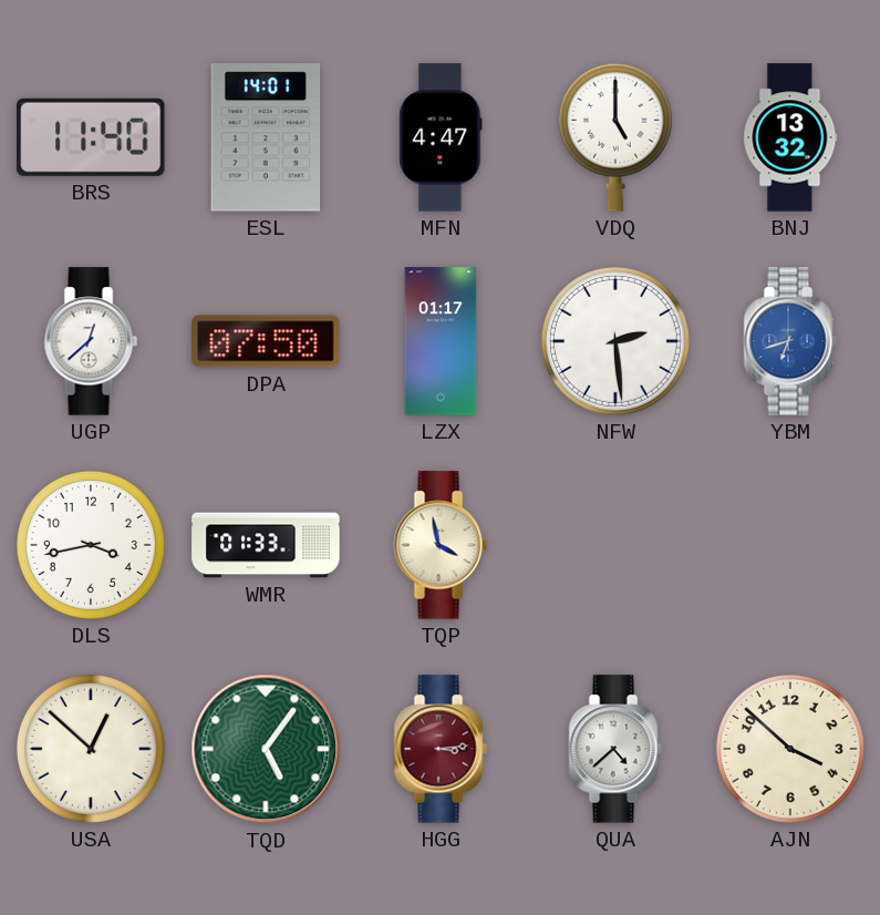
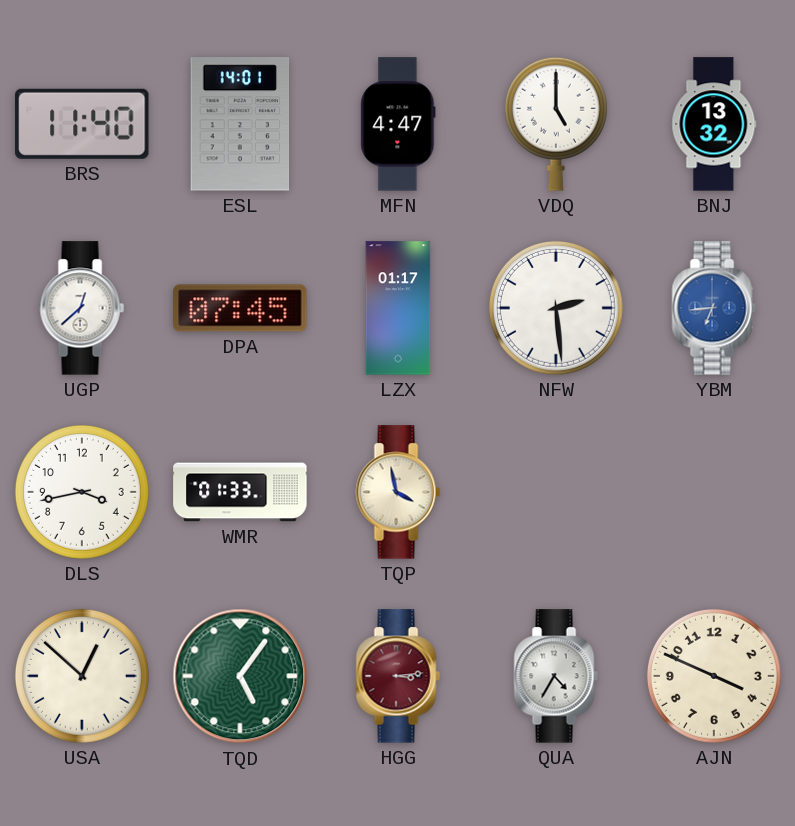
DPA: 07:50 -> 07:45
YBM: 6:42 -> 6:44
QUA: 4:38 -> 4:35
AJN: 3:52 -> 3:49
